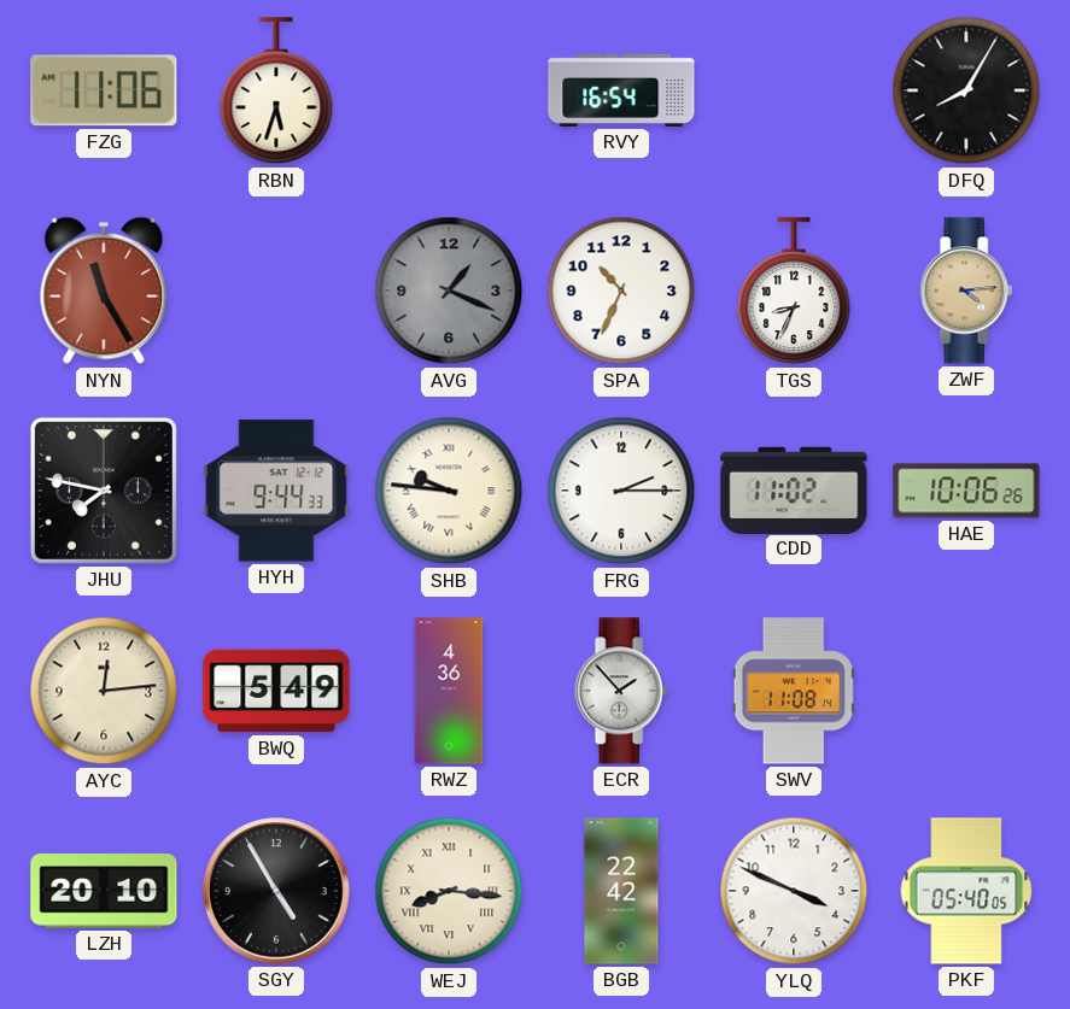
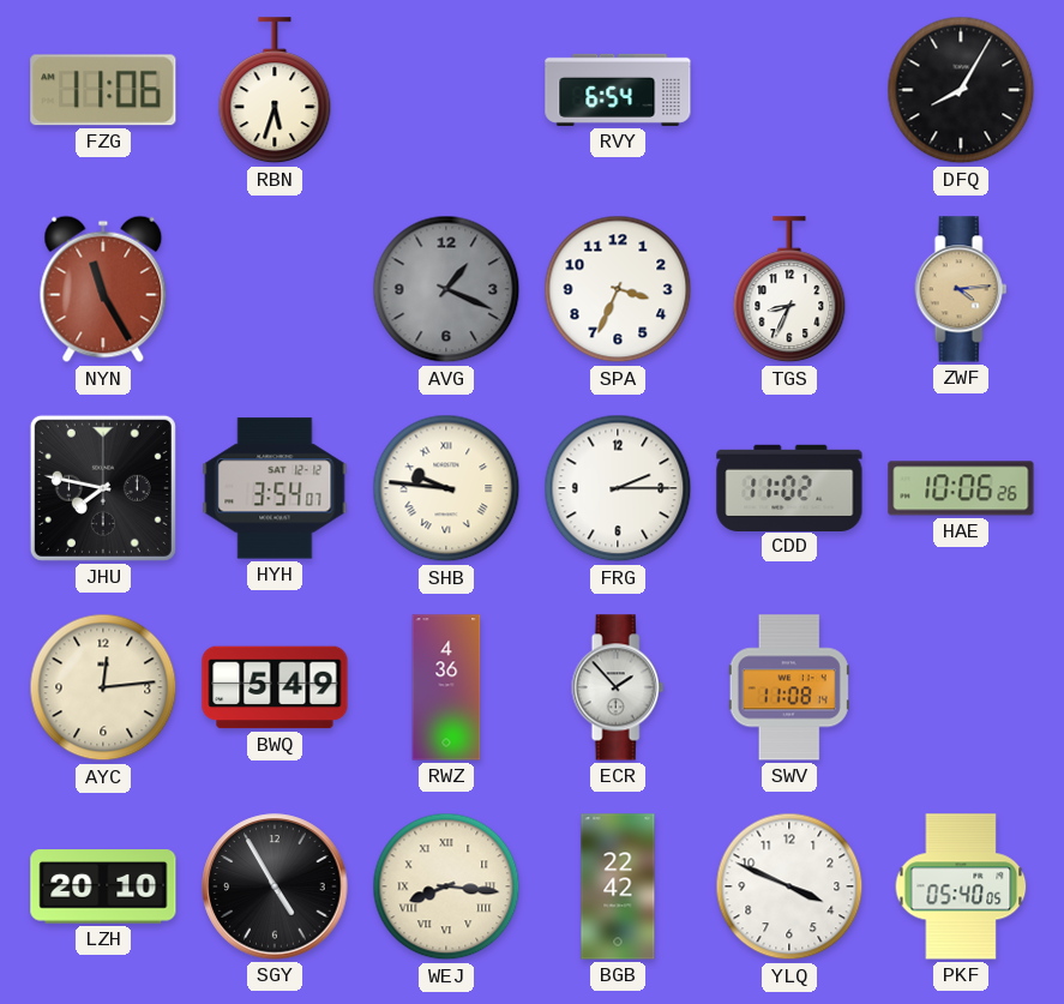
RVY: 16:54 -> 6:54
SPA: 10:34 -> 3:34
HYH: 9:44 -> 3:54
